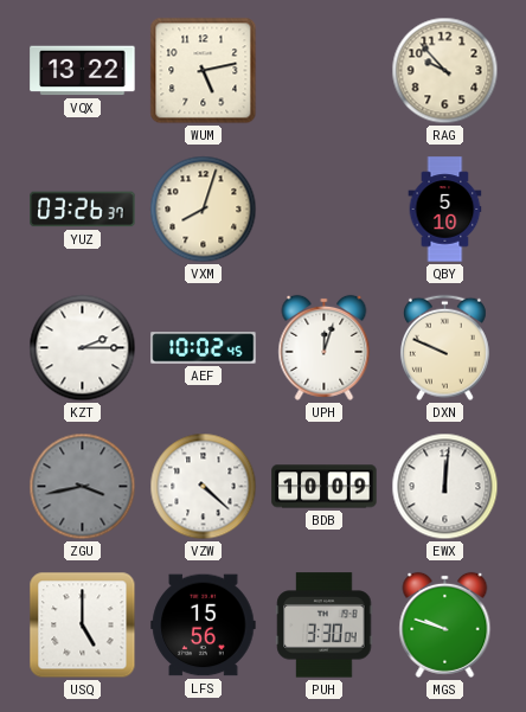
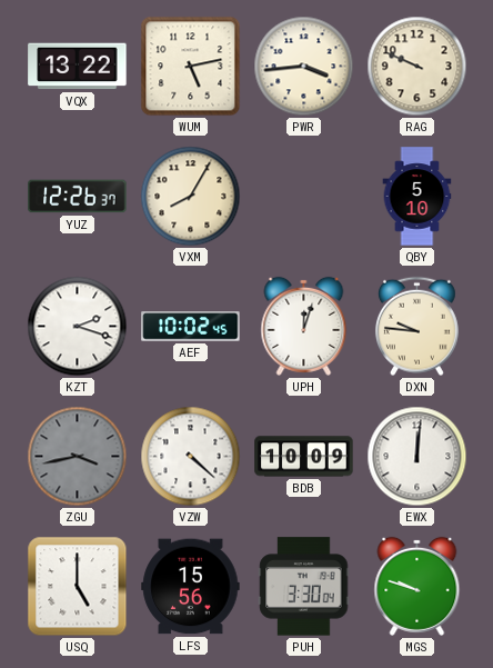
PWR: none -> 3:44
RAG: 9:53 -> 9:49
YUZ: 03:26 -> 12:26
VXM: 8:03 -> 8:05
KZT: 2:15 -> 2:18
DXN: 9:49 -> 9:46
